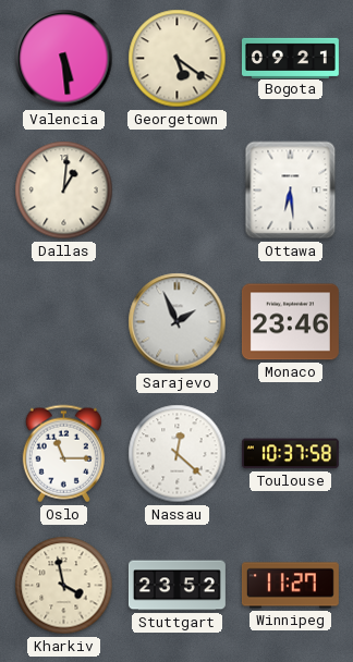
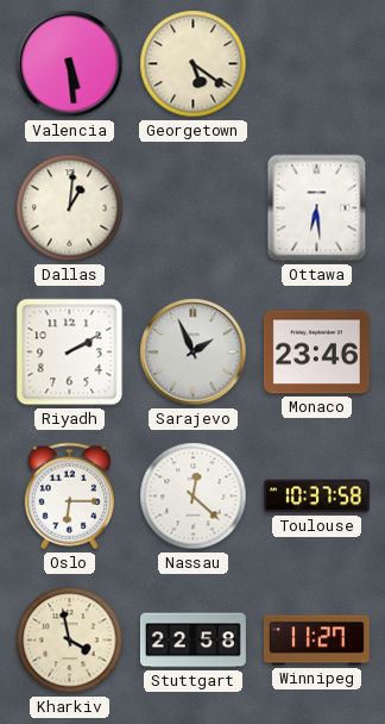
Bogota: 09:21 -> none
Riyadh: none -> 2:10
Oslo: 11:15 -> 6:15
Stuttgart: 23:52 -> 22:58
